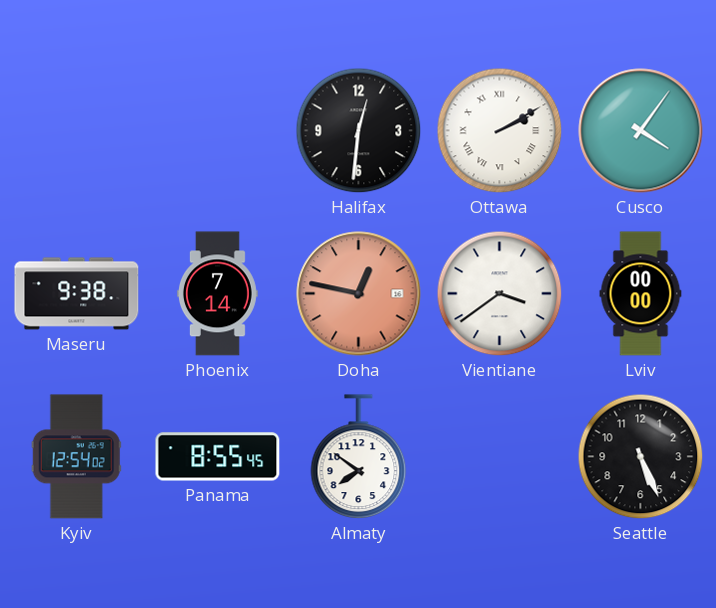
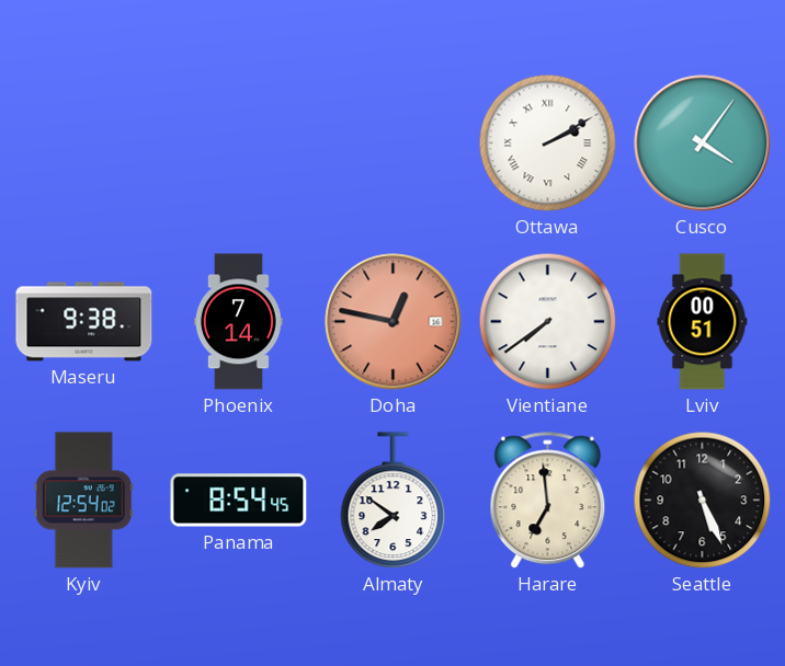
Halifax: 12:31 -> none
Vientiane: 3:39 -> 7:39
Lviv: 00:00 -> 00:51
Panama: 8:55 -> 8:54
Harare: none -> 6:59
